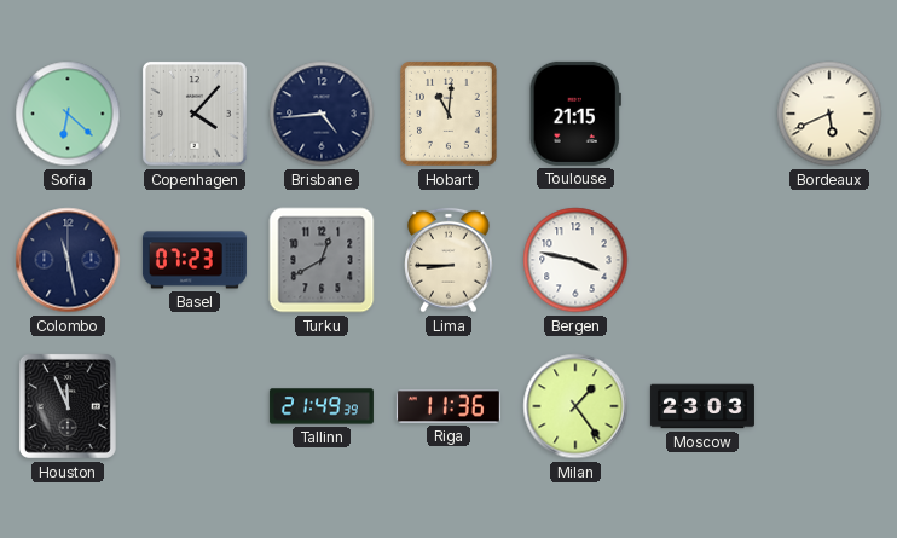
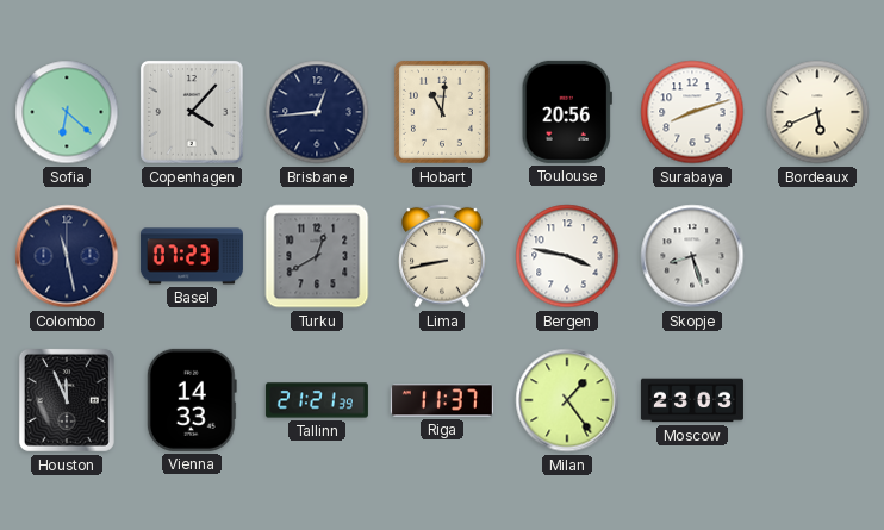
Brisbane: 4:44 -> 12:44
Toulouse: 21:15 -> 20:56
Surabaya: none -> 8:12
Lima: 8:45 -> 8:43
Skopje: none -> 8:27
Vienna: none -> 14:33
Tallinn: 21:49 -> 21:21
Riga: 11:36 -> 11:37
